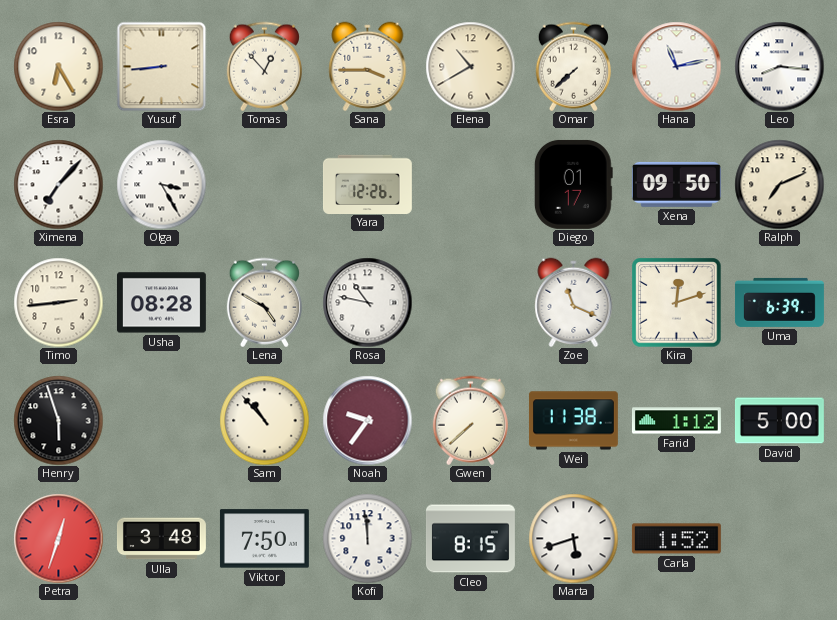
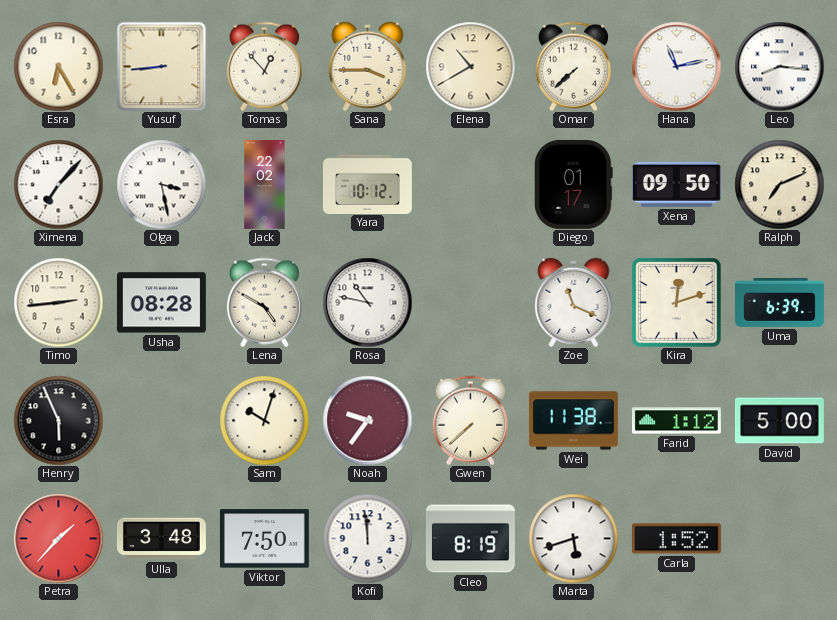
Olga: 3:25 -> 3:28
Jack: none -> 22:02
Yara: 12:26 -> 10:12
Henry: 5:57 -> 5:56
Sam: 10:53 -> 10:03
Petra: 12:33 -> 1:37
Cleo: 8:15 -> 8:19
